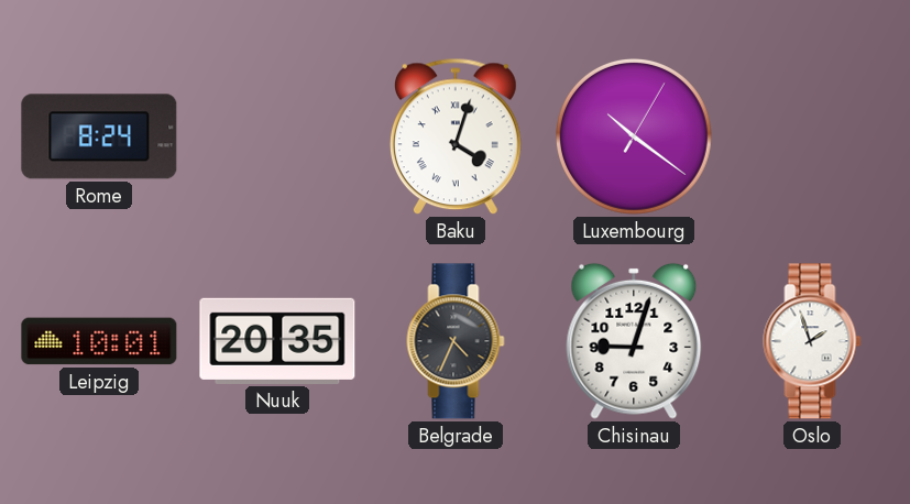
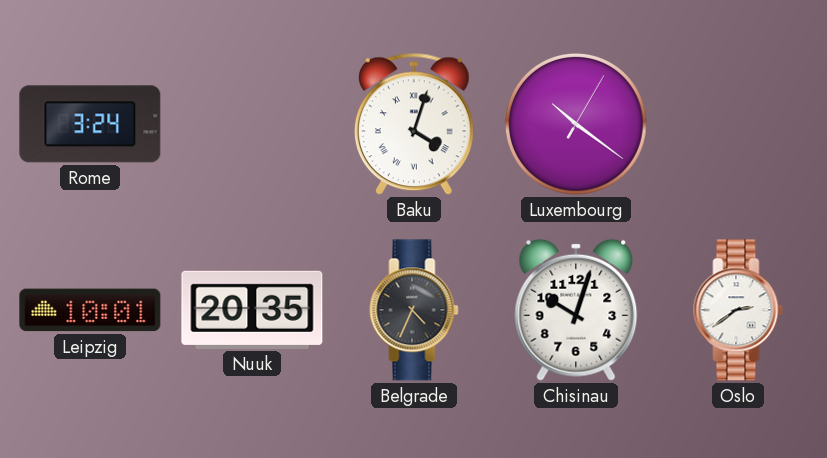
Rome: 8:24 -> 3:24
Chisinau: 9:03 -> 10:03
Oslo: 1:57 -> 2:39
